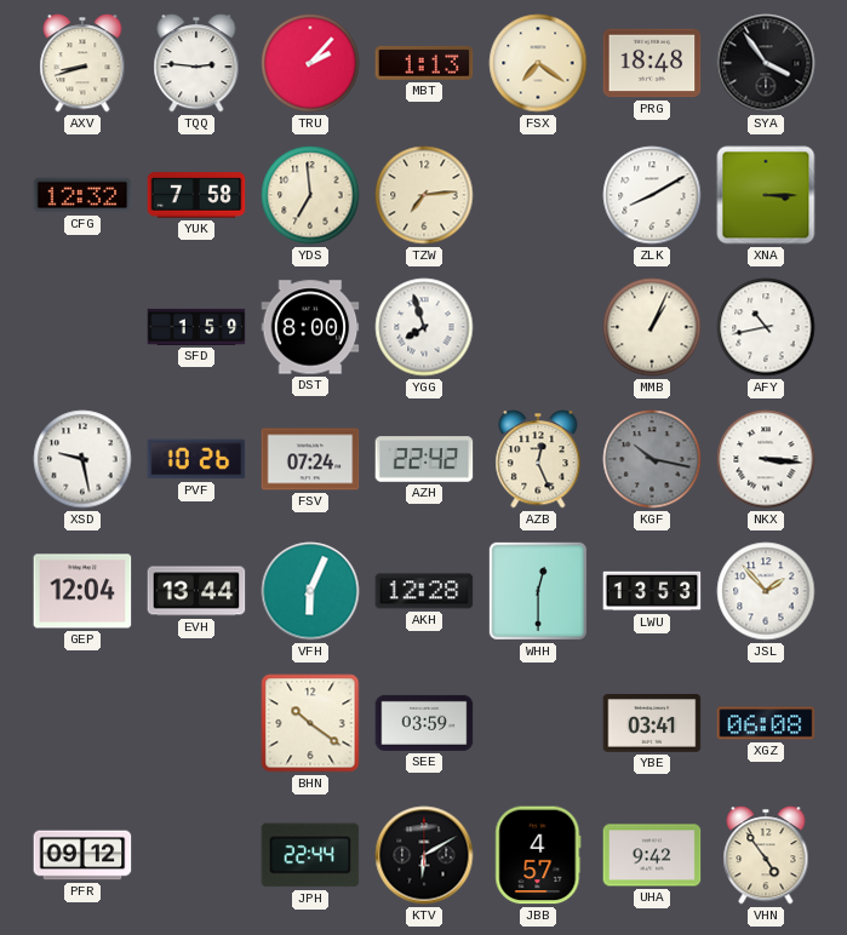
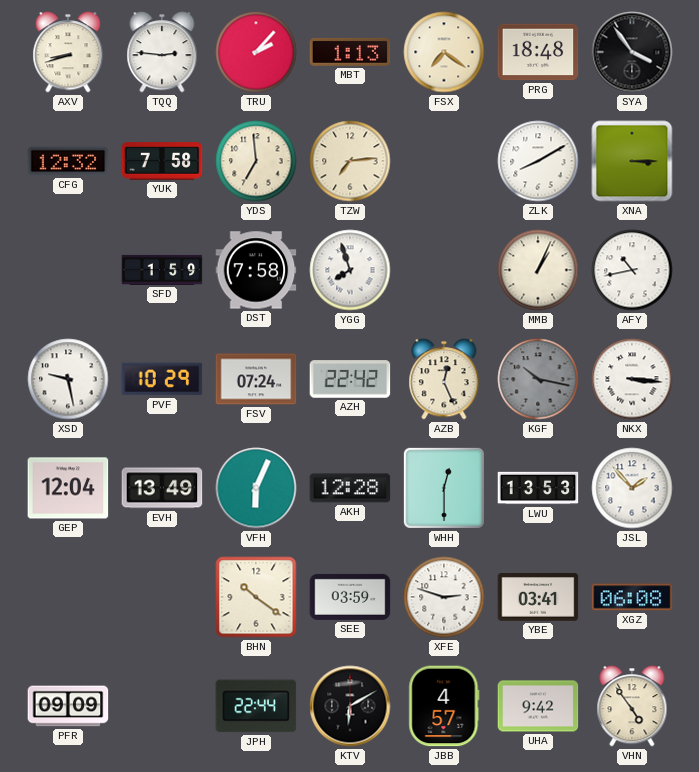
DST: 8:00 -> 7:58
PVF: 10:26 -> 10:29
EVH: 13:44 -> 13:49
XFE: none -> 2:48
PFR: 09:12 -> 09:09
